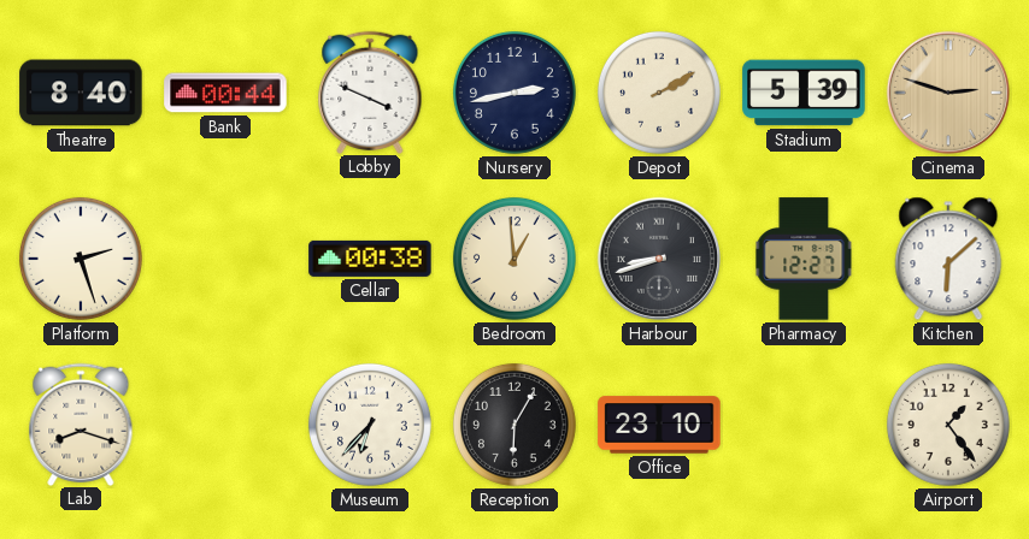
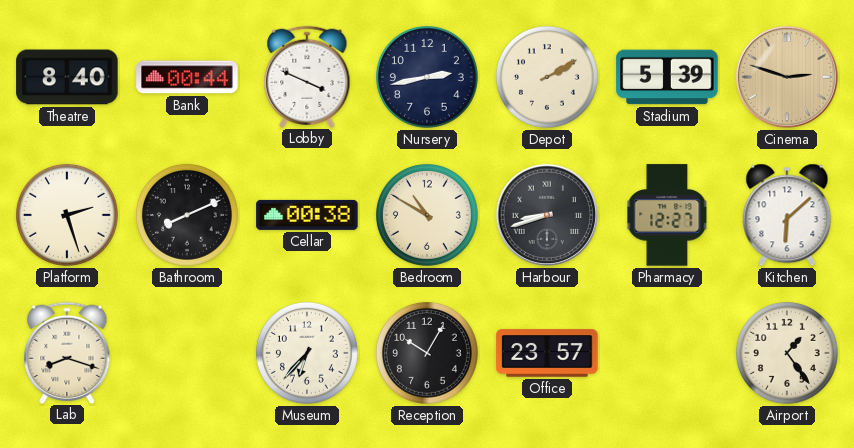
Bathroom: none -> 8:11
Bedroom: 12:59 -> 10:50
Reception: 6:05 -> 10:05
Office: 23:10 -> 23:57
